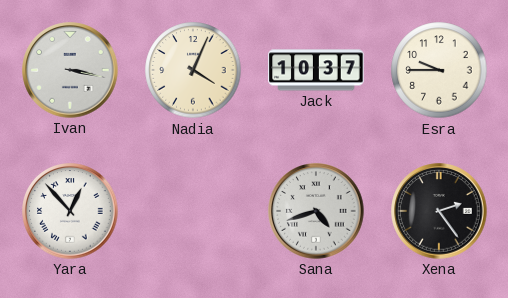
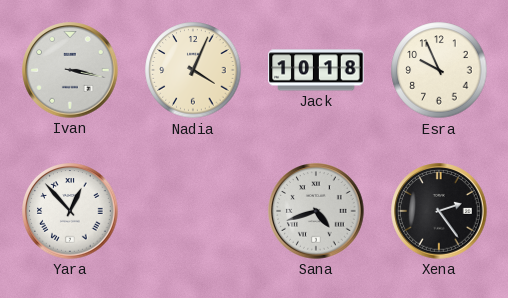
Jack: 10:37 -> 10:18
Esra: 9:45 -> 9:56
